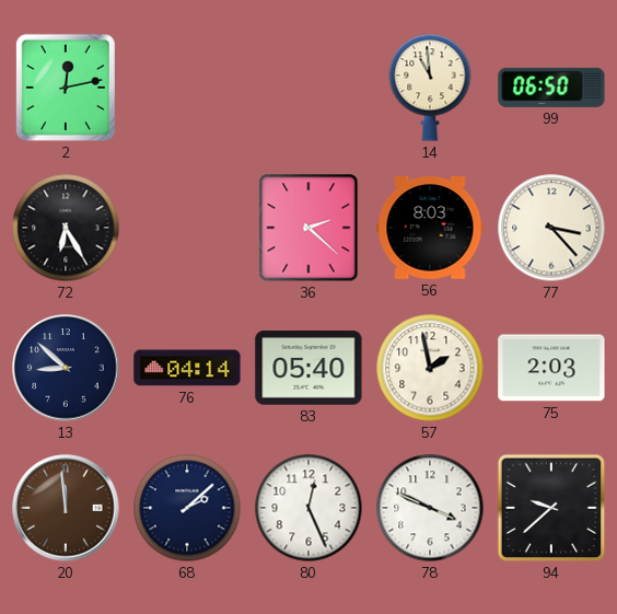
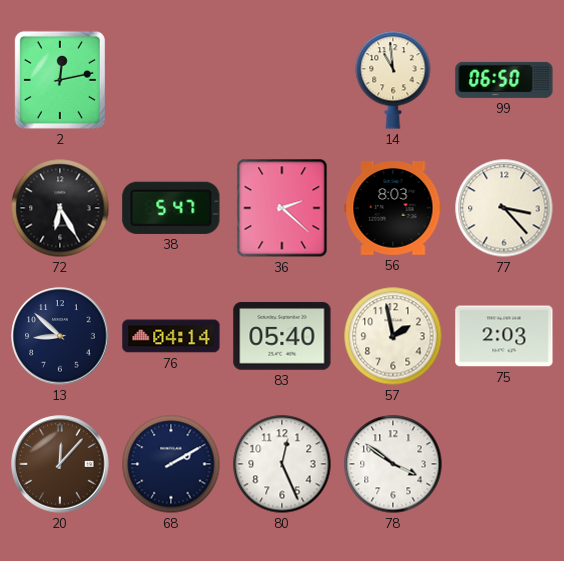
38: none -> 5:47
20: 11:59 -> 12:07
68: 2:08 -> 2:10
78: 3:49 -> 3:51
94: 9:38 -> none
